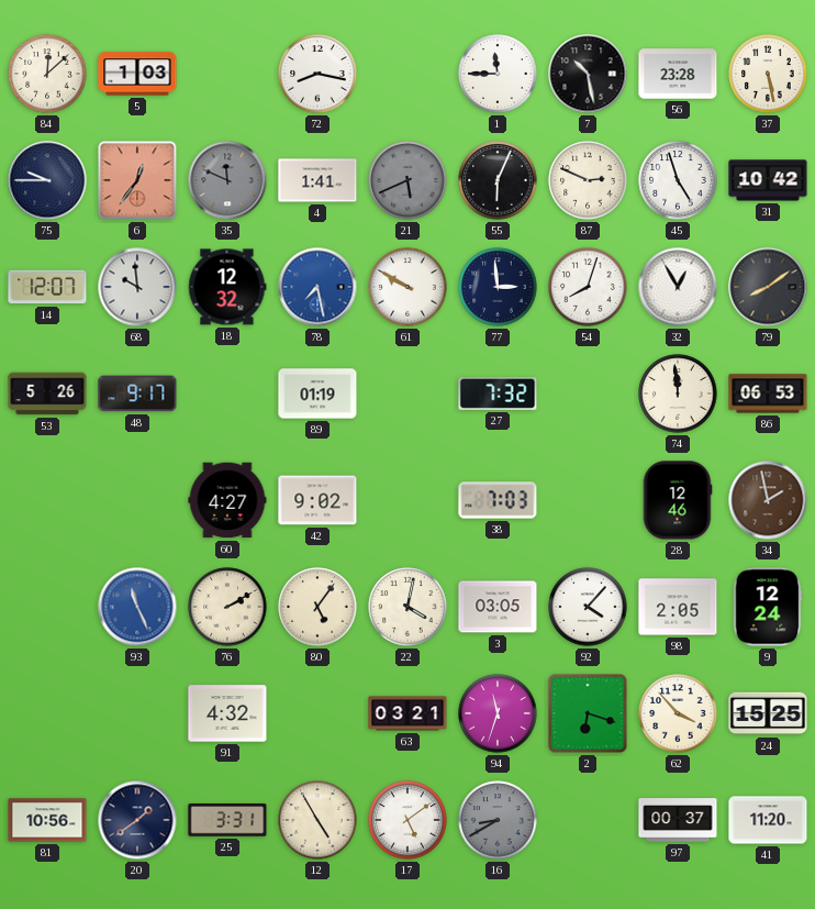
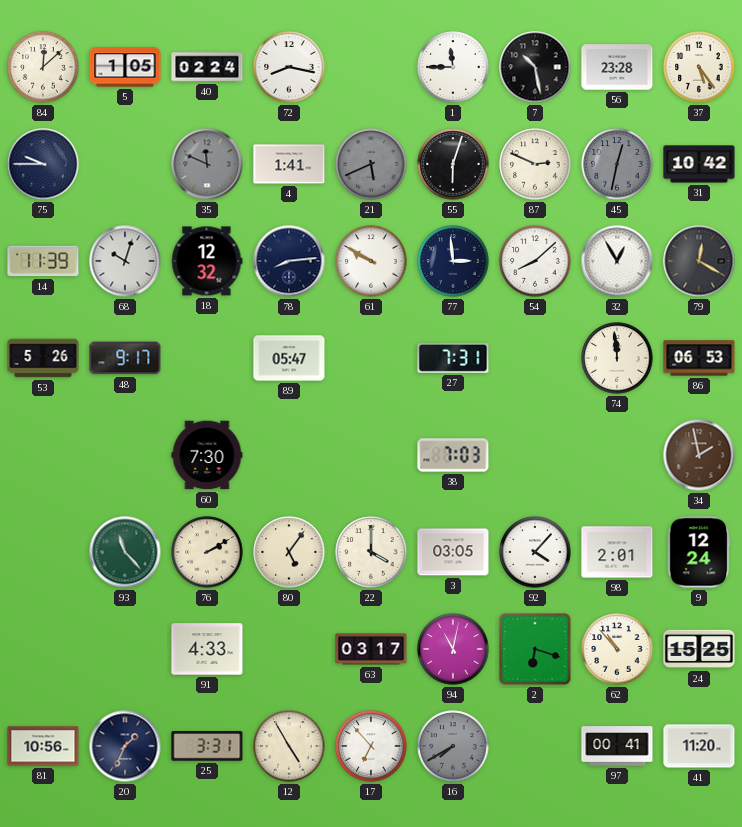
5: 1:03 -> 1:05
40: none -> 02:24
37: 5:28 -> 5:24
6: 12:36 -> none
55: 6:04 -> 6:03
45: 4:57 -> 12:32
45 dial: white -> grey
14: 12:07 -> 11:39
68: 9:59 -> 10:03
78: 7:28 -> 8:14
78 dial: blue -> navy
54: 8:03 -> 8:08
79: 8:09 -> 12:20
89: 01:19 -> 05:47
27: 7:32 -> 7:31
60: 4:27 -> 7:30
42: 9:02 -> none
28: 12:46 -> none
93: 11:26 -> 11:23
93 dial: blue -> green
22: 4:02 -> 4:00
98: 2:05 -> 2:01
91: 4:32 -> 4:33
63: 03:21 -> 03:17
94: 11:33 -> 11:02
62: 3:53 -> 10:53
20: 1:39 -> 1:34
17: 5:09 -> 6:53
16: 8:40 -> 7:40
97: 00:37 -> 00:41
